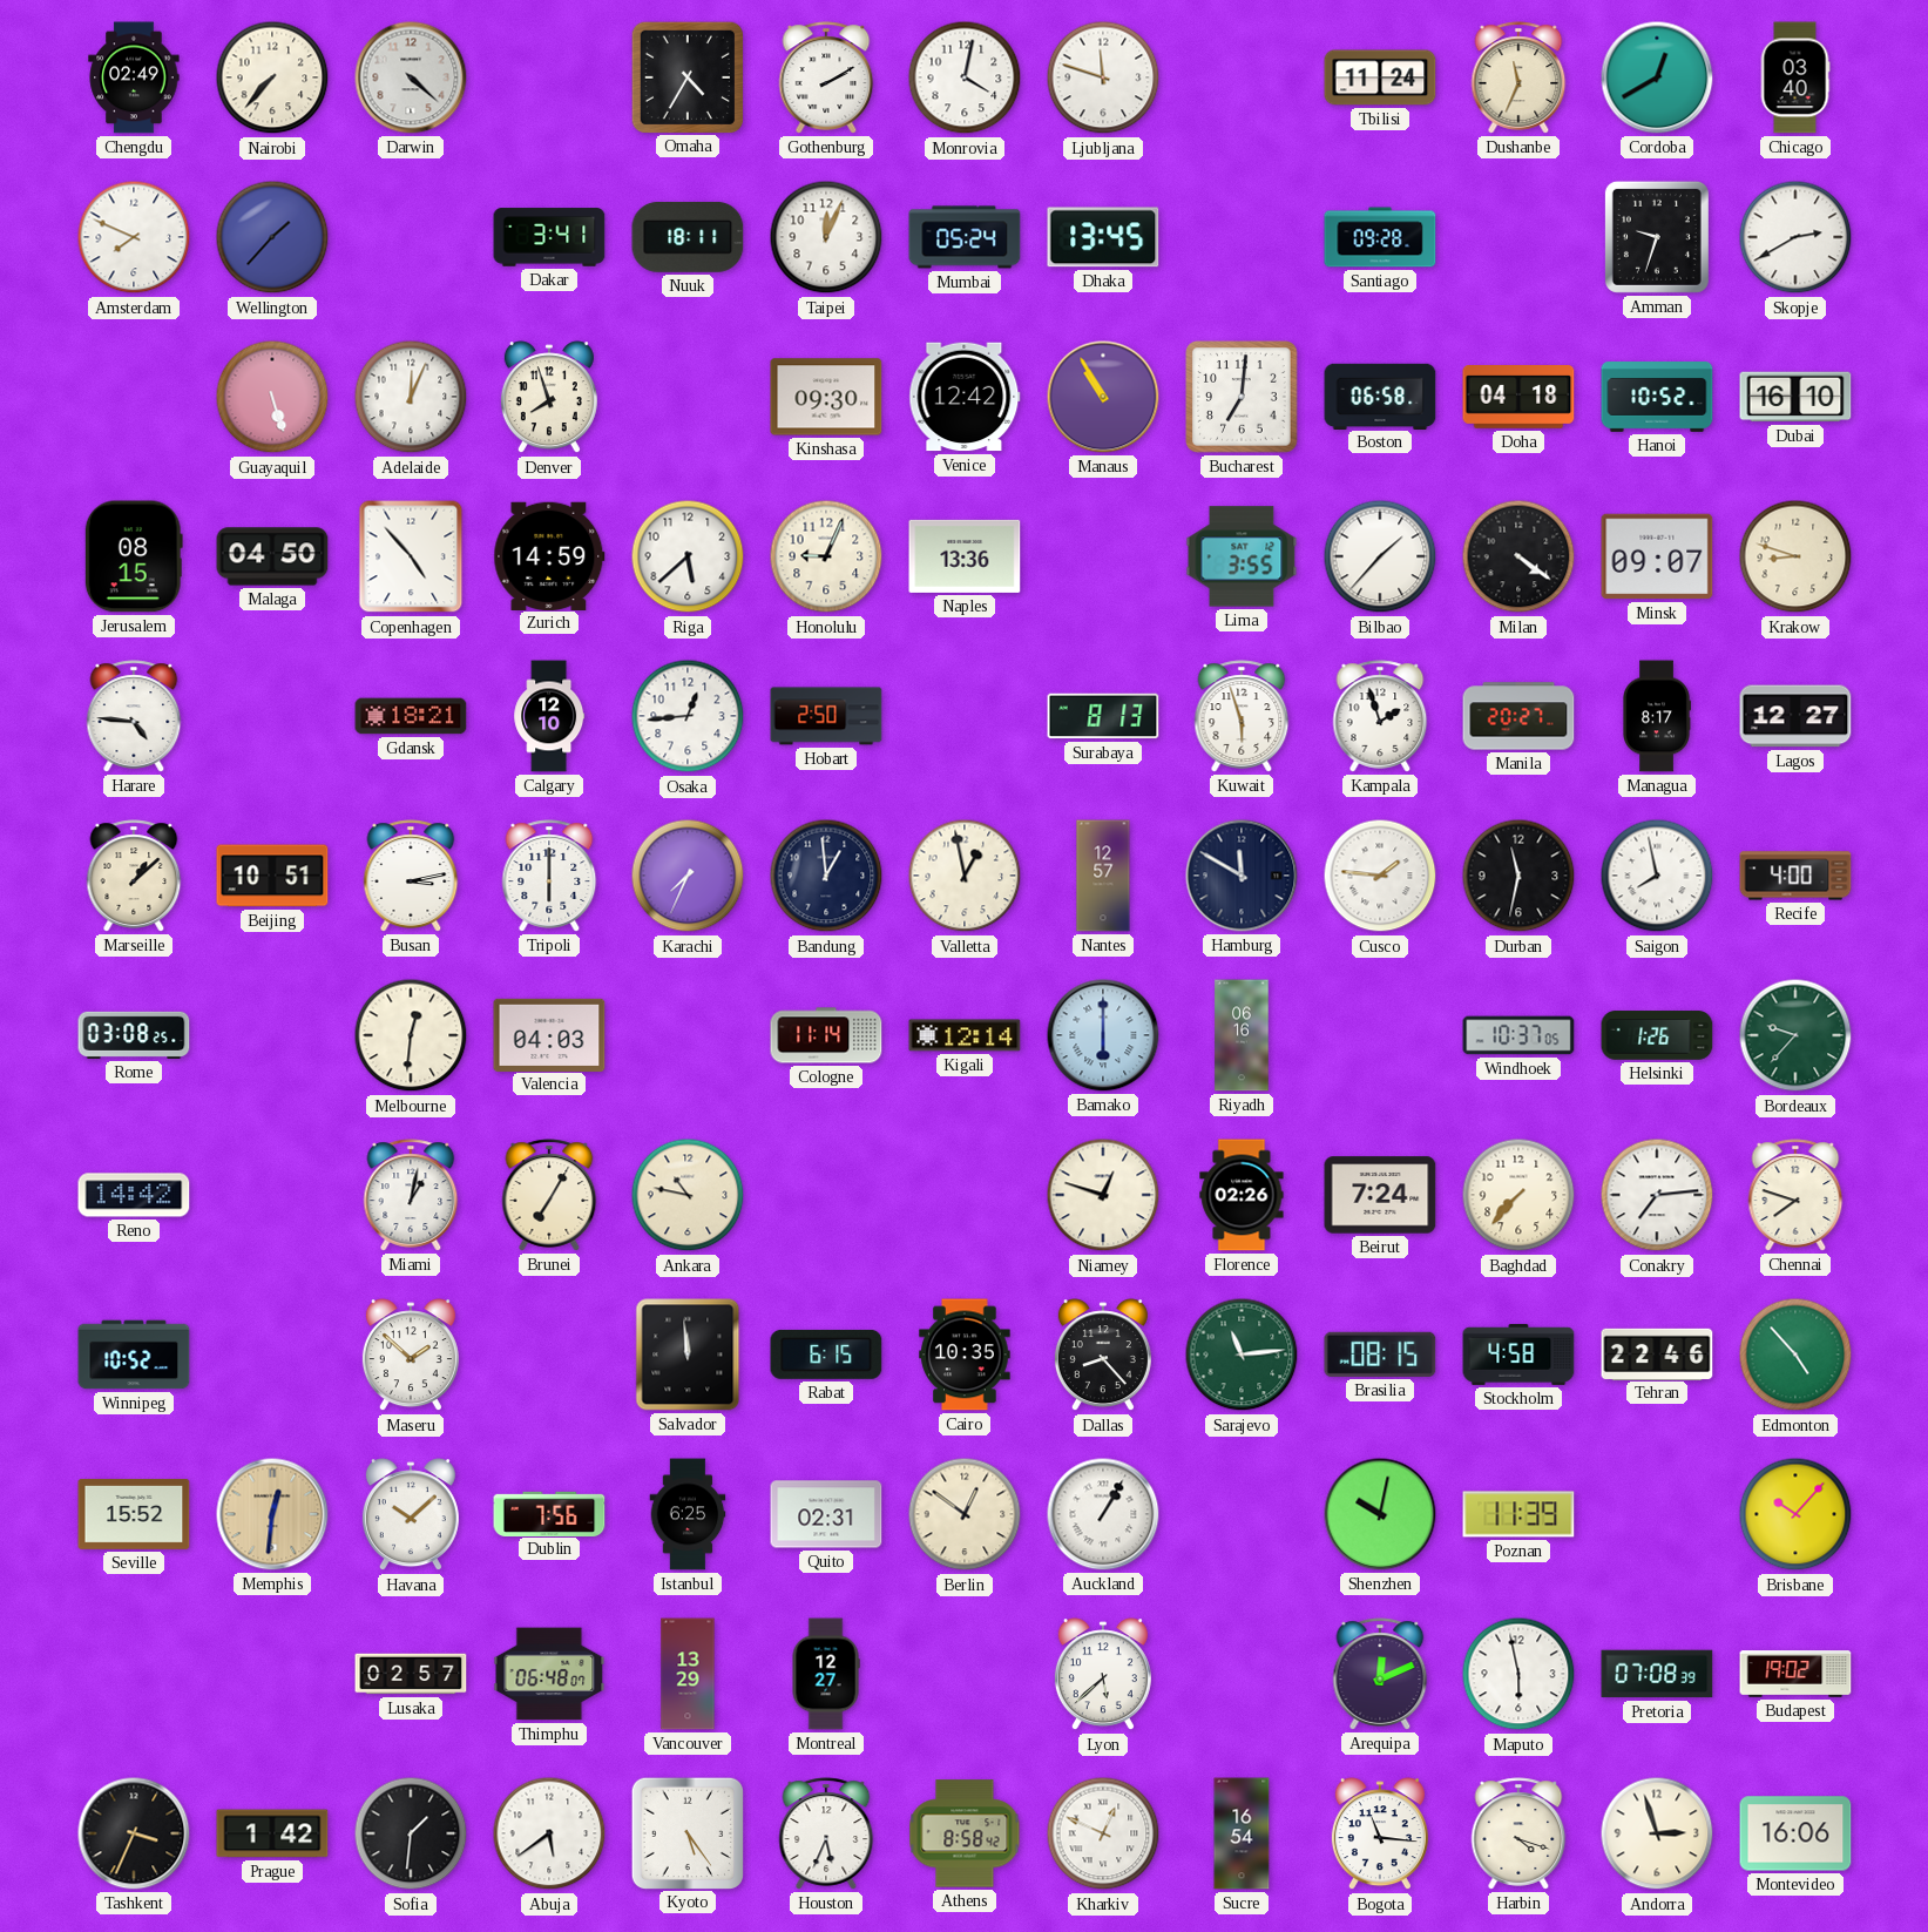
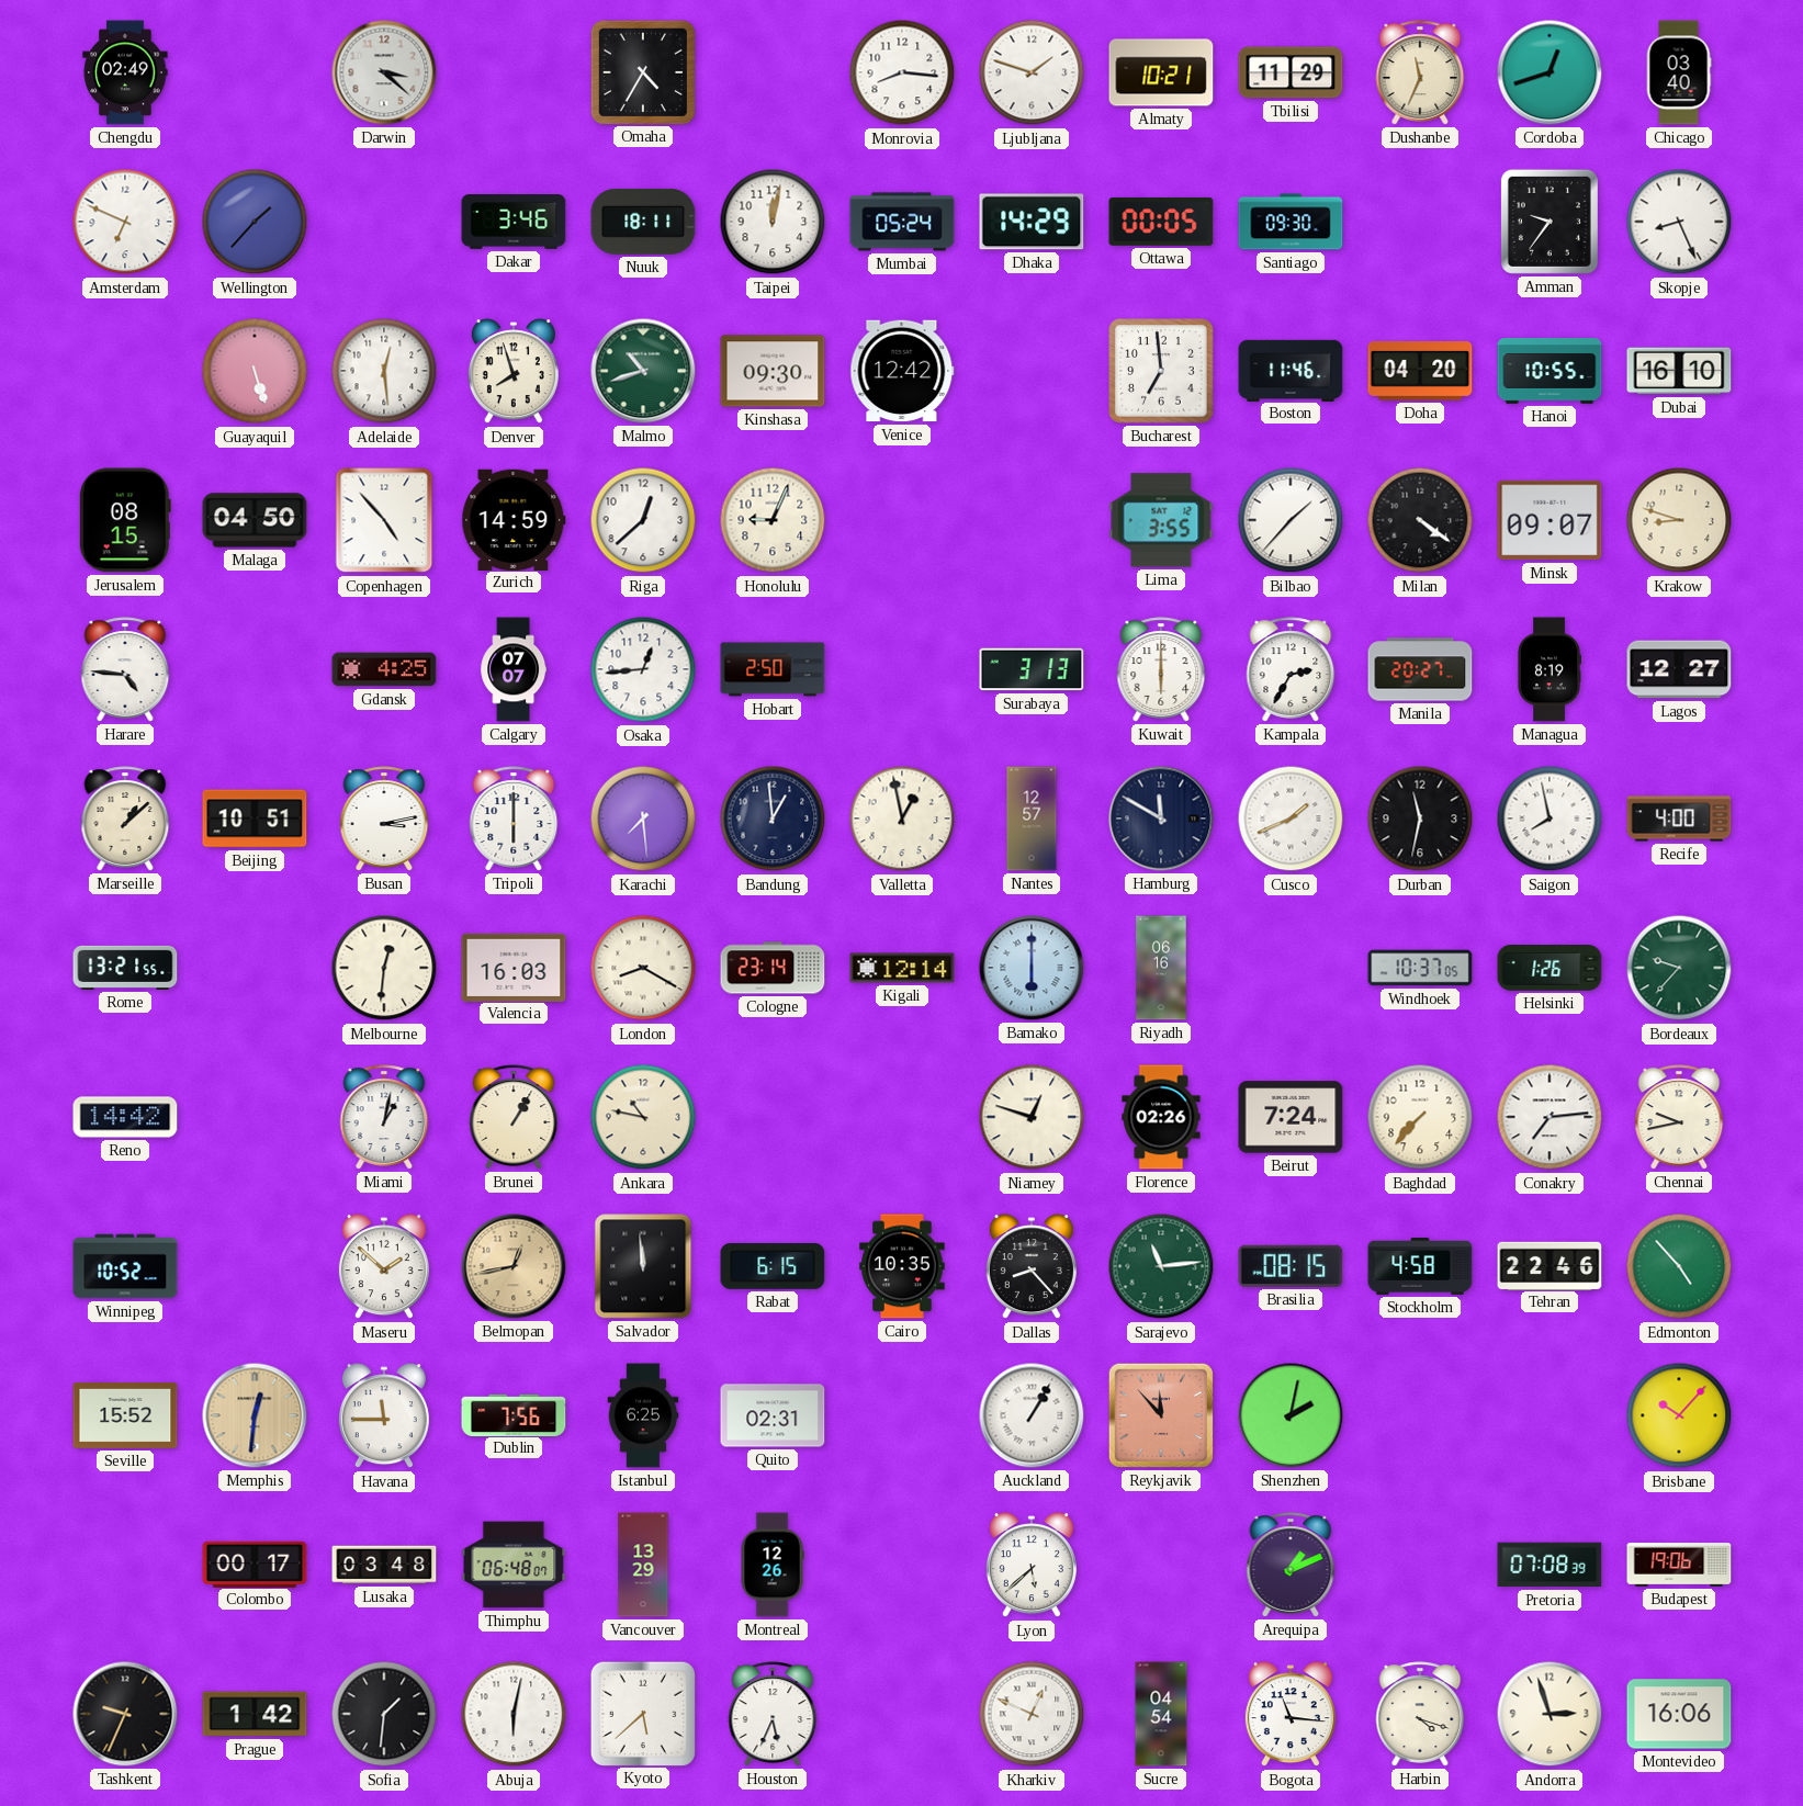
Nairobi: 7:37 -> none
Darwin: 4:22 -> 3:22
Gothenburg: 2:10 -> none
Monrovia: 4:02 -> 8:16
Ljubljana: 11:48 -> 1:48
Almaty: none -> 10:21
Tbilisi: 11:24 -> 11:29
Cordoba: 12:40 -> 12:42
Amsterdam: 7:49 -> 6:49
Dakar: 3:41 -> 3:46
Taipei: 12:04 -> 12:02
Dhaka: 13:45 -> 14:29
Ottawa: none -> 00:05
Santiago: 09:28 -> 09:30
Amman: 9:33 -> 9:36
Skopje: 2:40 -> 8:26
Adelaide: 12:04 -> 12:29
Malmo: none -> 10:42
Manaus: 10:55 -> none
Bucharest: 7:01 -> 6:59
Boston: 06:58 -> 11:46
Doha: 04:18 -> 04:20
Hanoi: 10:52 -> 10:55
Riga: 5:38 -> 12:38
Naples: 13:36 -> none
Gdansk: 18:21 -> 4:25
Calgary: 12:10 -> 07:07
Surabaya: 8:13 -> 3:13
Kuwait: 5:57 -> 6:00
Kampala: 1:57 -> 2:35
Managua: 8:17 -> 8:19
Karachi: 7:34 -> 7:29
Cusco: 1:46 -> 1:41
Rome: 03:08 -> 13:21
Valencia: 04:03 -> 16:03
London: none -> 8:20
Cologne: 11:14 -> 23:14
Brunei: 7:05 -> 1:05
Chennai: 7:48 -> 9:43
Belmopan: none -> 12:43
Havana: 10:08 -> 11:45
Berlin: 12:51 -> none
Reykjavik: none -> 11:53
Shenzhen: 10:02 -> 2:02
Poznan: 11:39 -> none
Colombo: none -> 00:17
Lusaka: 02:57 -> 03:48
Montreal: 12:27 -> 12:26
Arequipa: 12:11 -> 1:11
Maputo: 5:58 -> none
Budapest: 19:02 -> 19:06
Tashkent: 3:34 -> 9:34
Abuja: 5:39 -> 6:02
Kyoto: 5:24 -> 5:38
Athens: 8:58 -> none
Sucre: 16:54 -> 04:54
